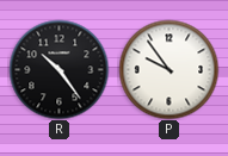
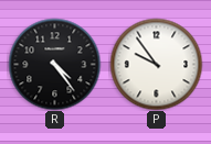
R: 10:24 -> 4:24
